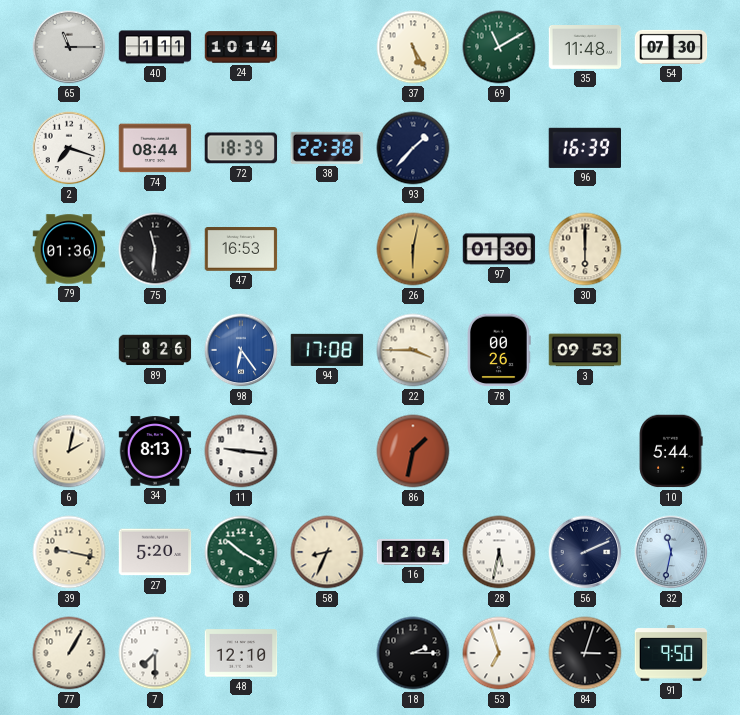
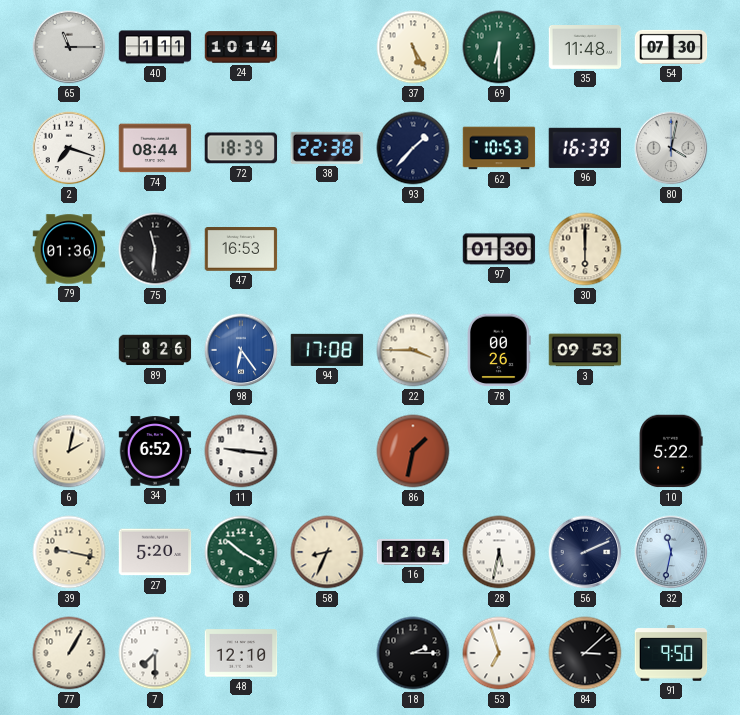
69: 11:10 -> 6:30
62: none -> 10:53
80: none -> 4:02
26: 6:02 -> none
34: 8:13 -> 6:52
10: 5:44 -> 5:22
84: 3:03 -> 3:08
